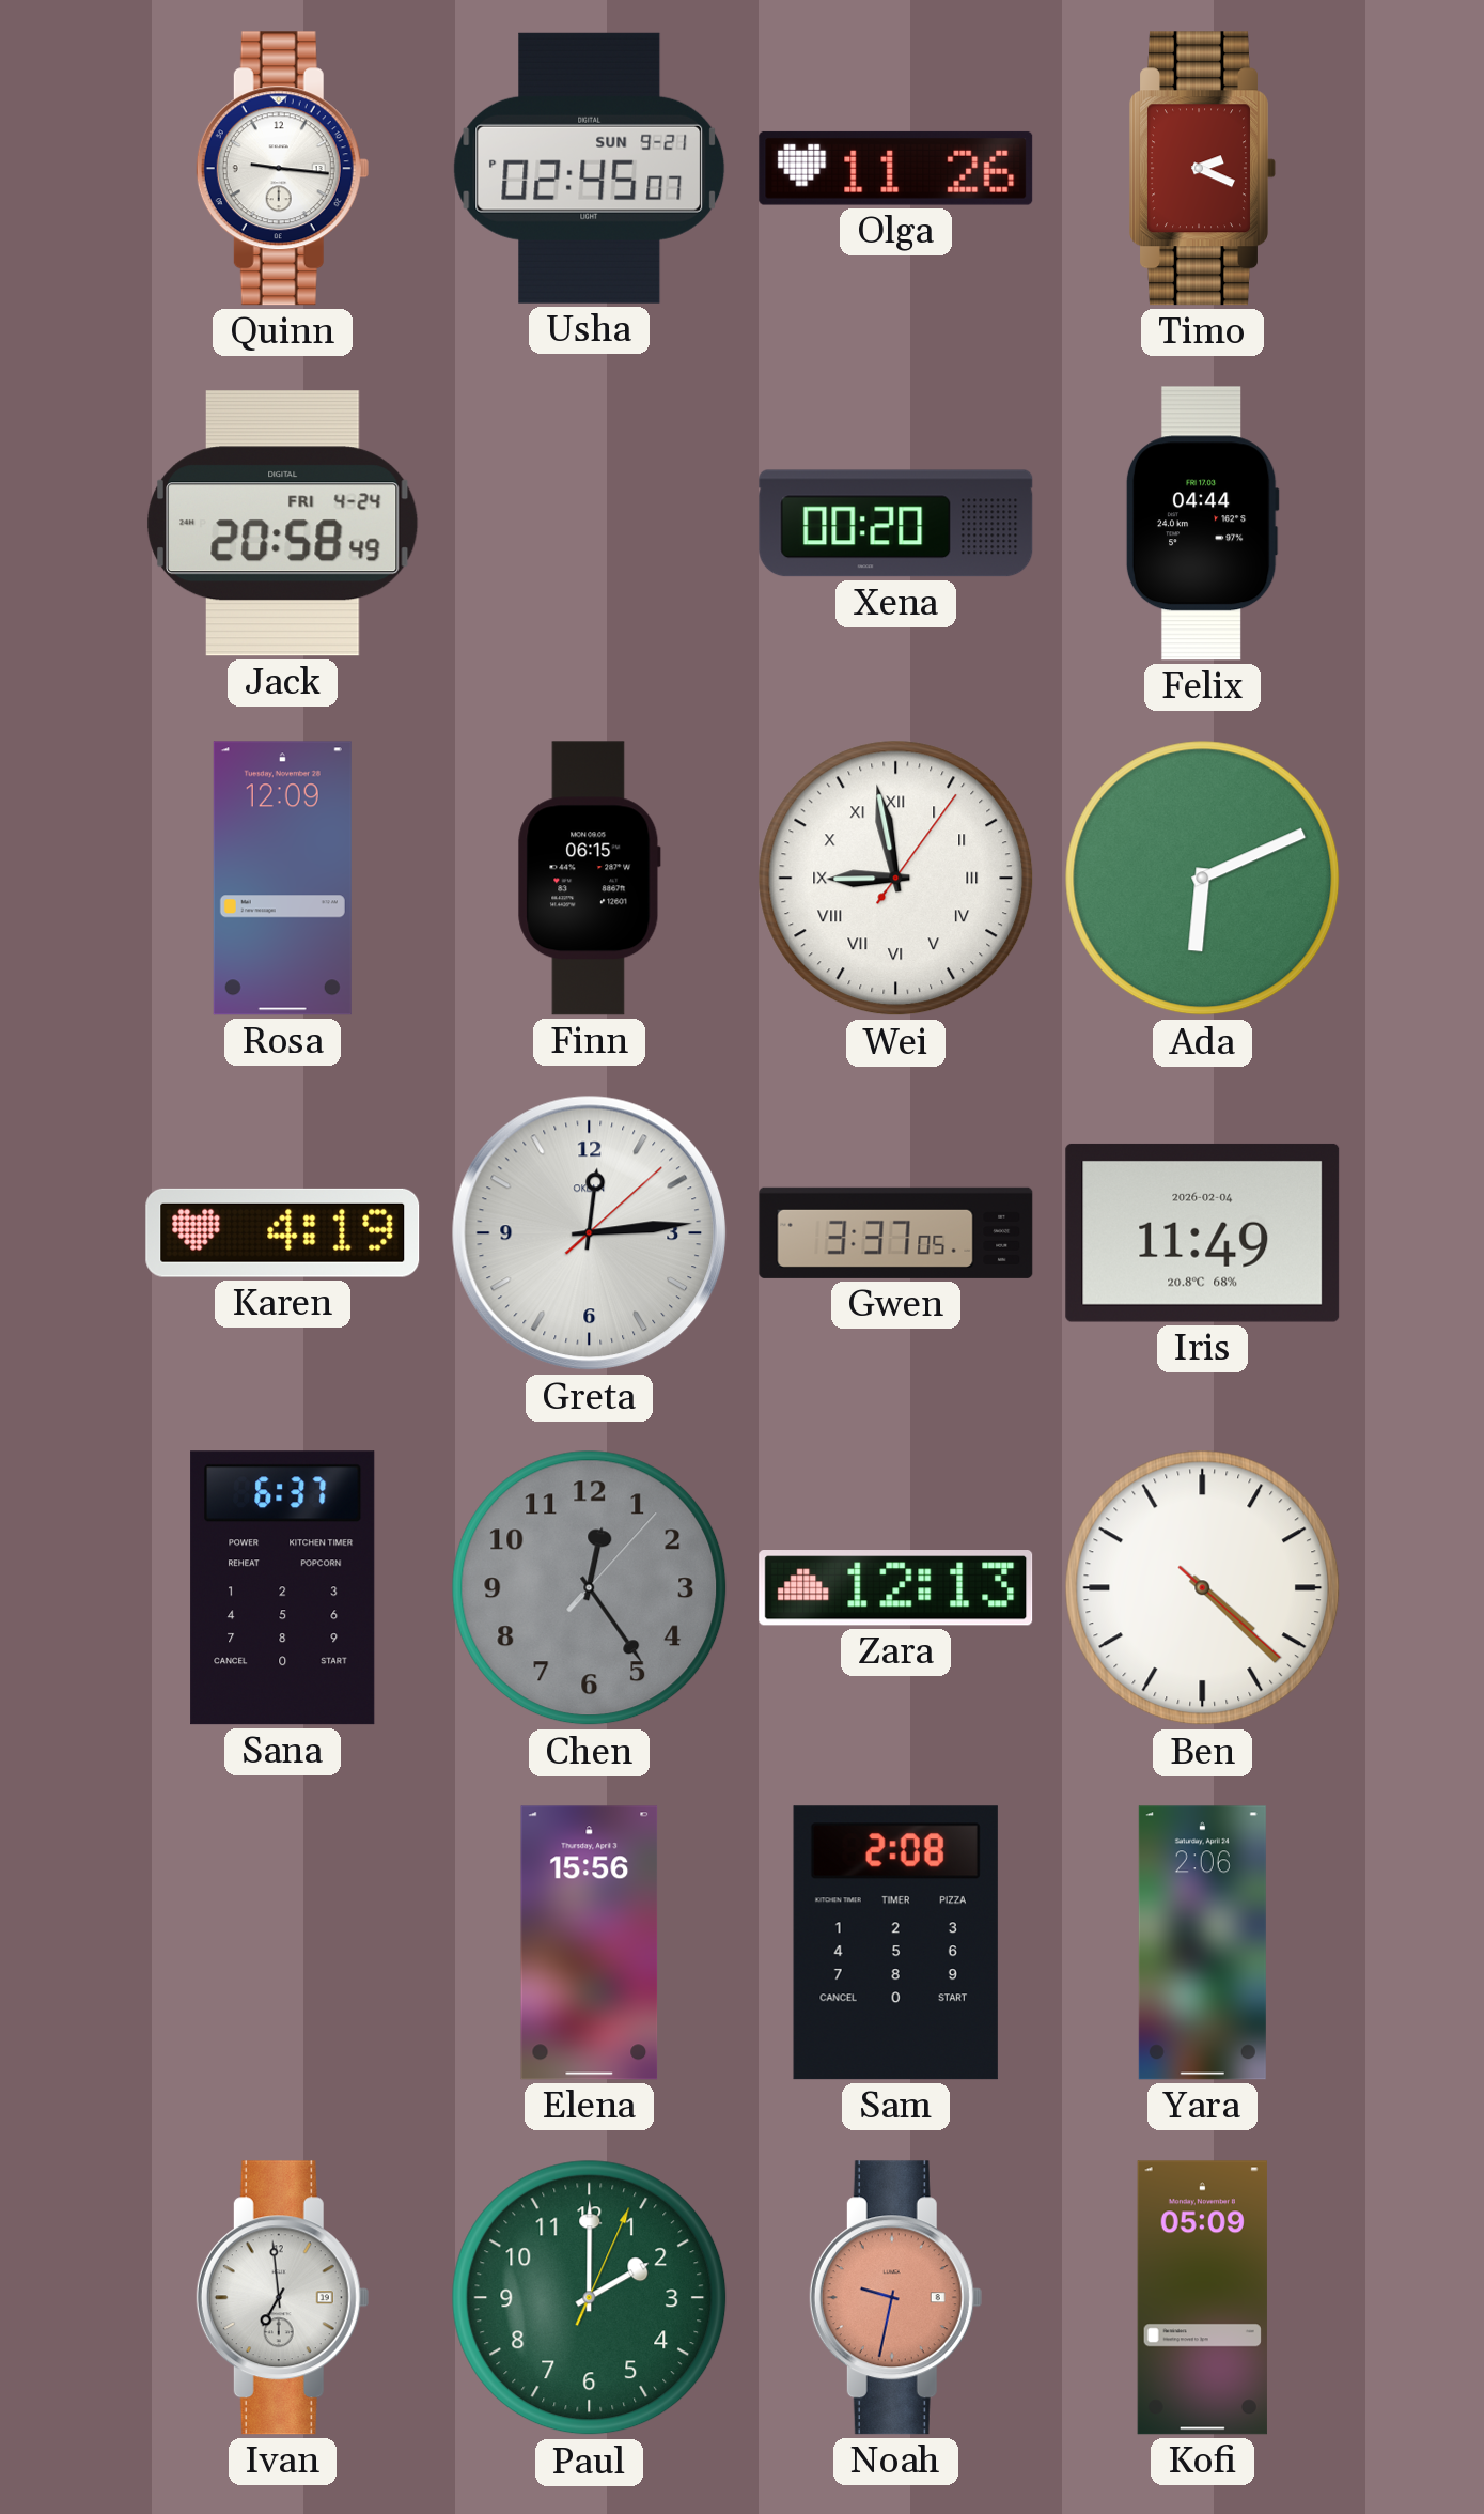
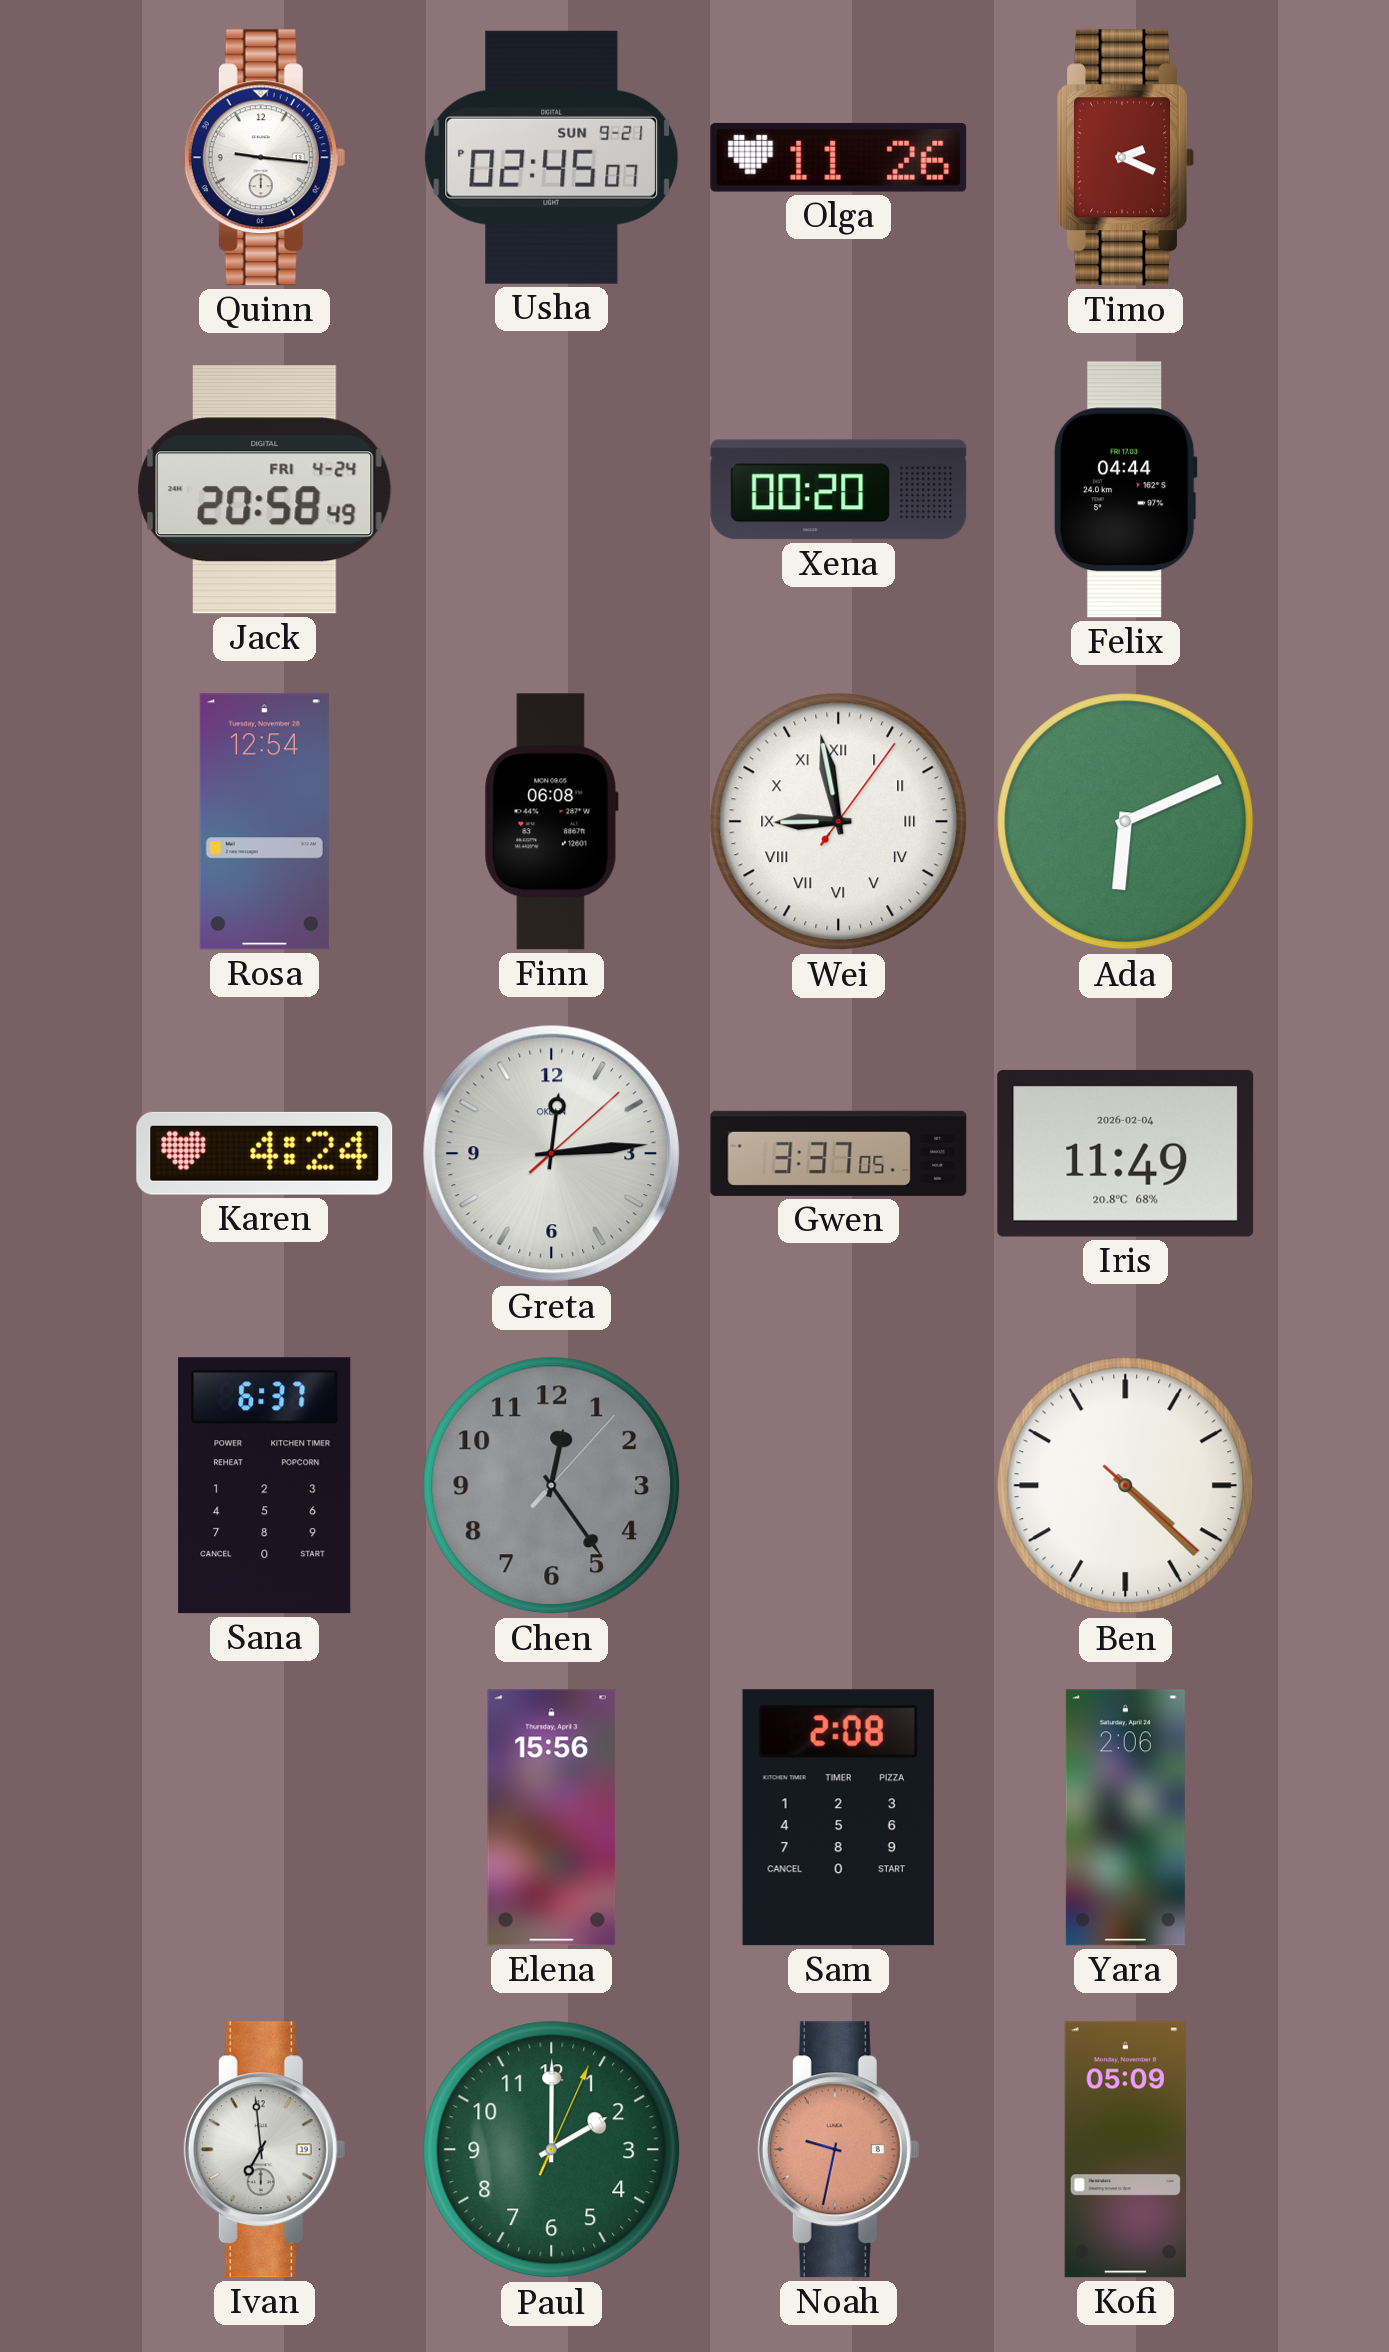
Rosa: 12:09 -> 12:54
Finn: 06:15 -> 06:08
Karen: 4:19 -> 4:24
Zara: 12:13 -> none
